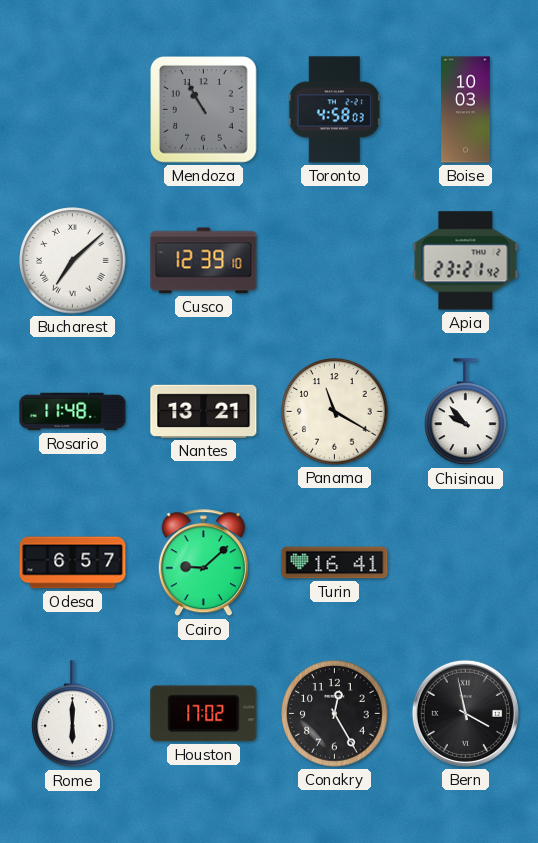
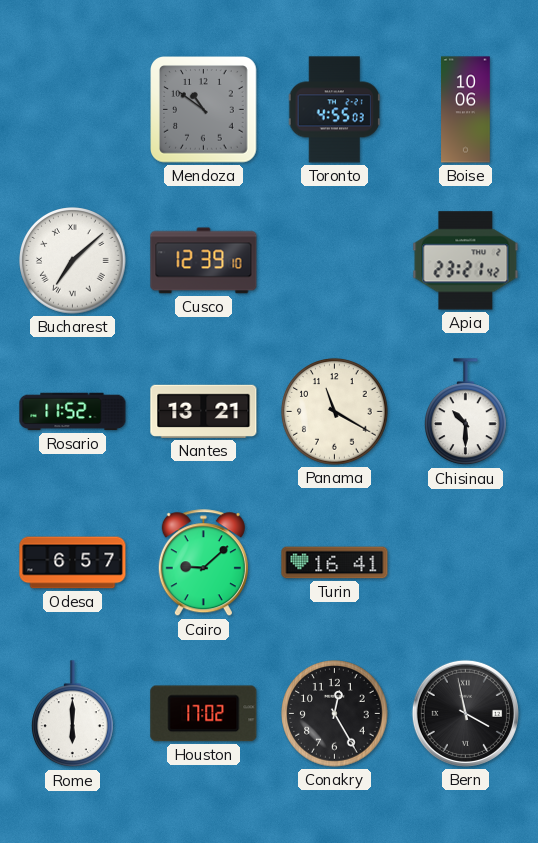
Mendoza: 10:55 -> 10:51
Toronto: 4:58 -> 4:55
Boise: 10:03 -> 10:06
Rosario: 11:48 -> 11:52
Chisinau: 9:53 -> 10:30
